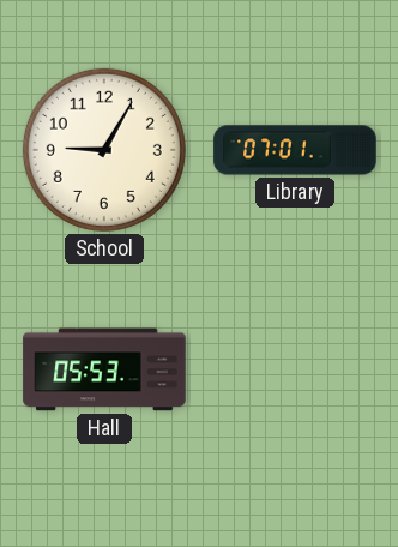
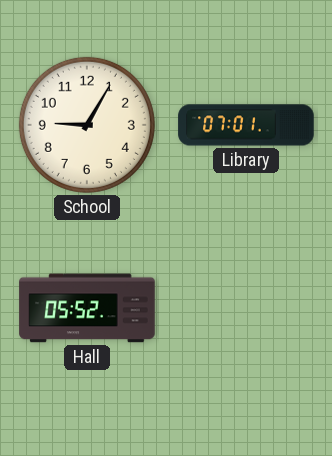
Hall: 05:53 -> 05:52
